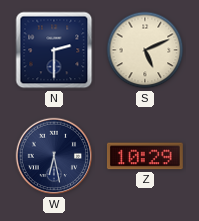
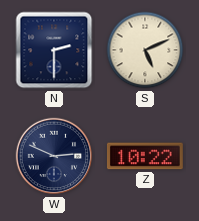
W: 6:28 -> 2:49
Z: 10:29 -> 10:22
